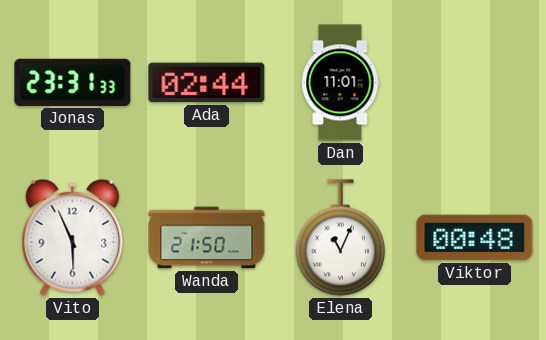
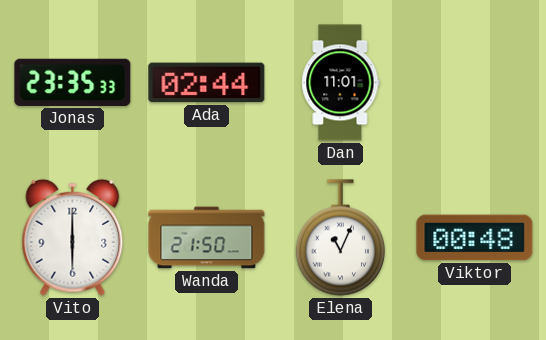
Jonas: 23:31 -> 23:35
Vito: 5:56 -> 6:00
